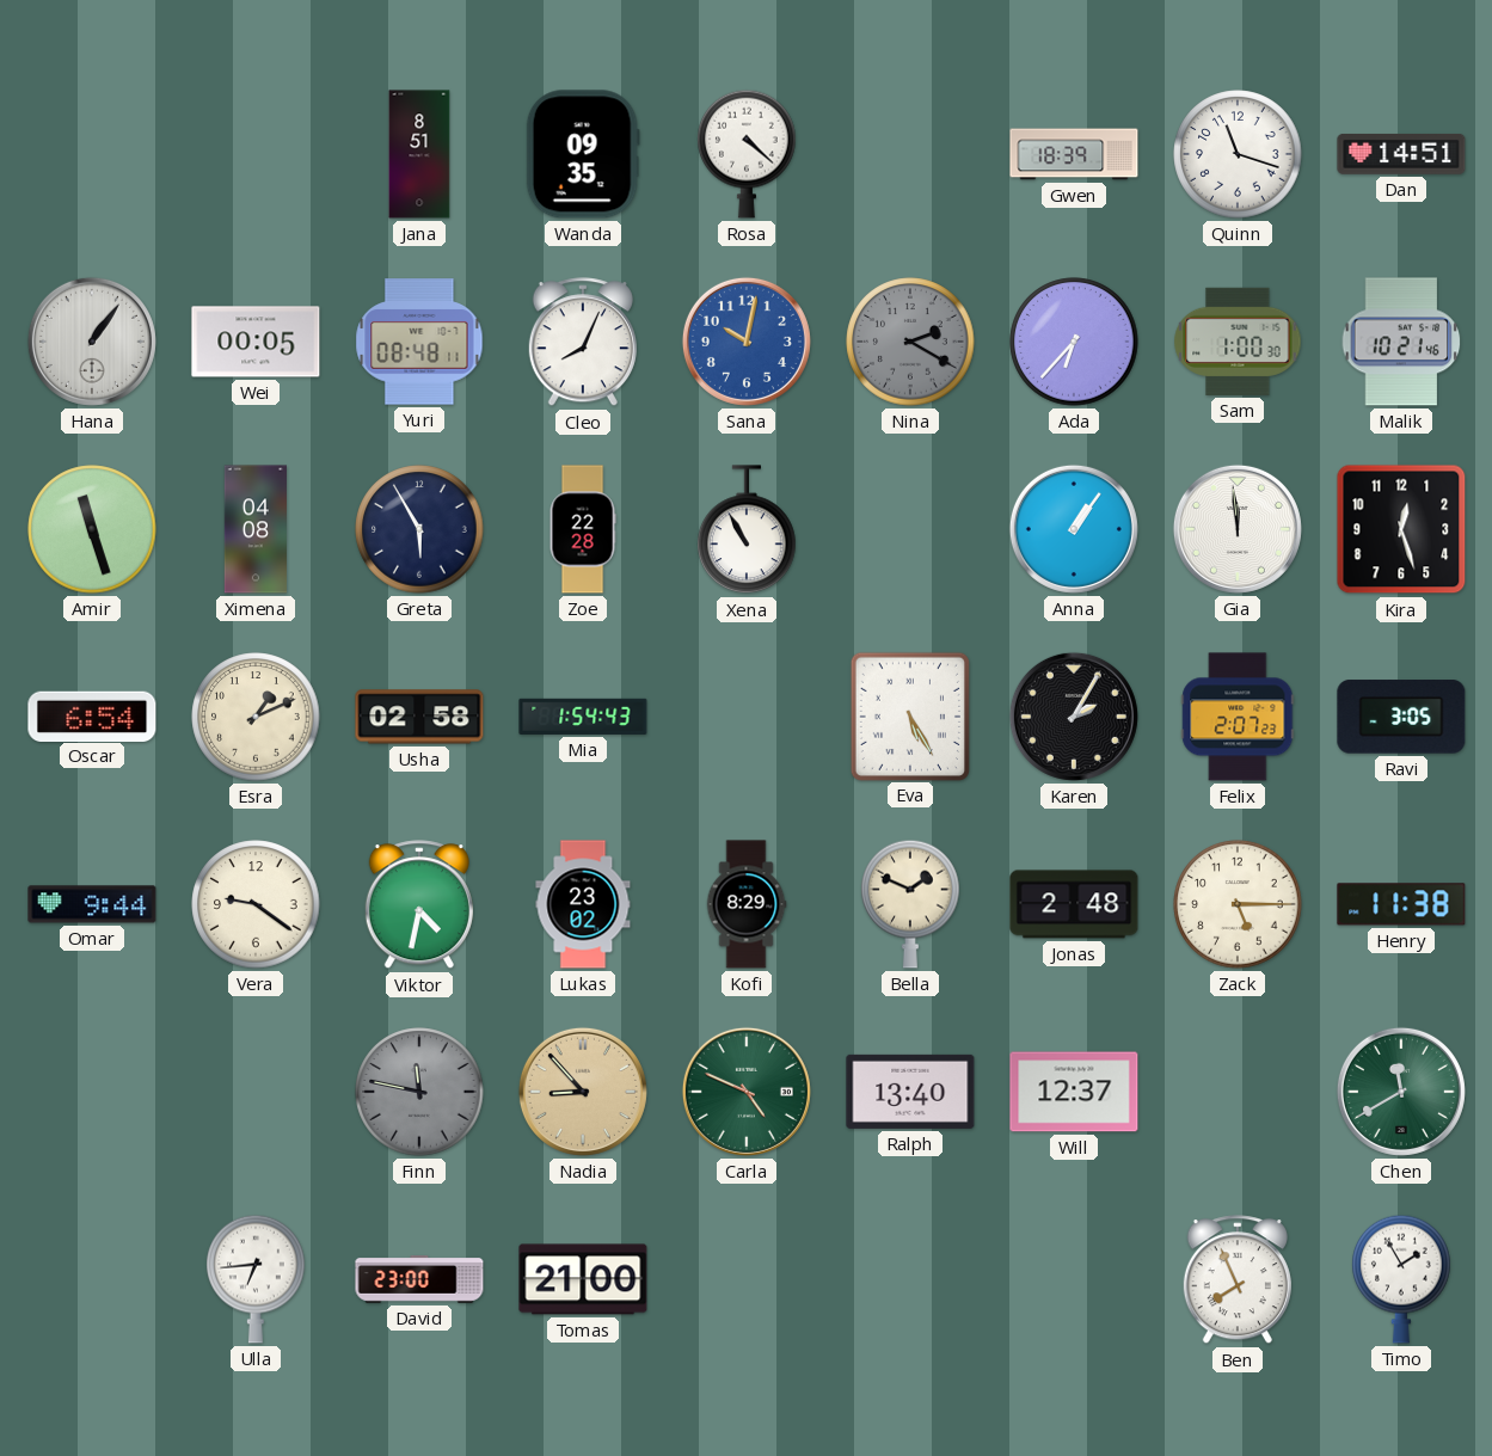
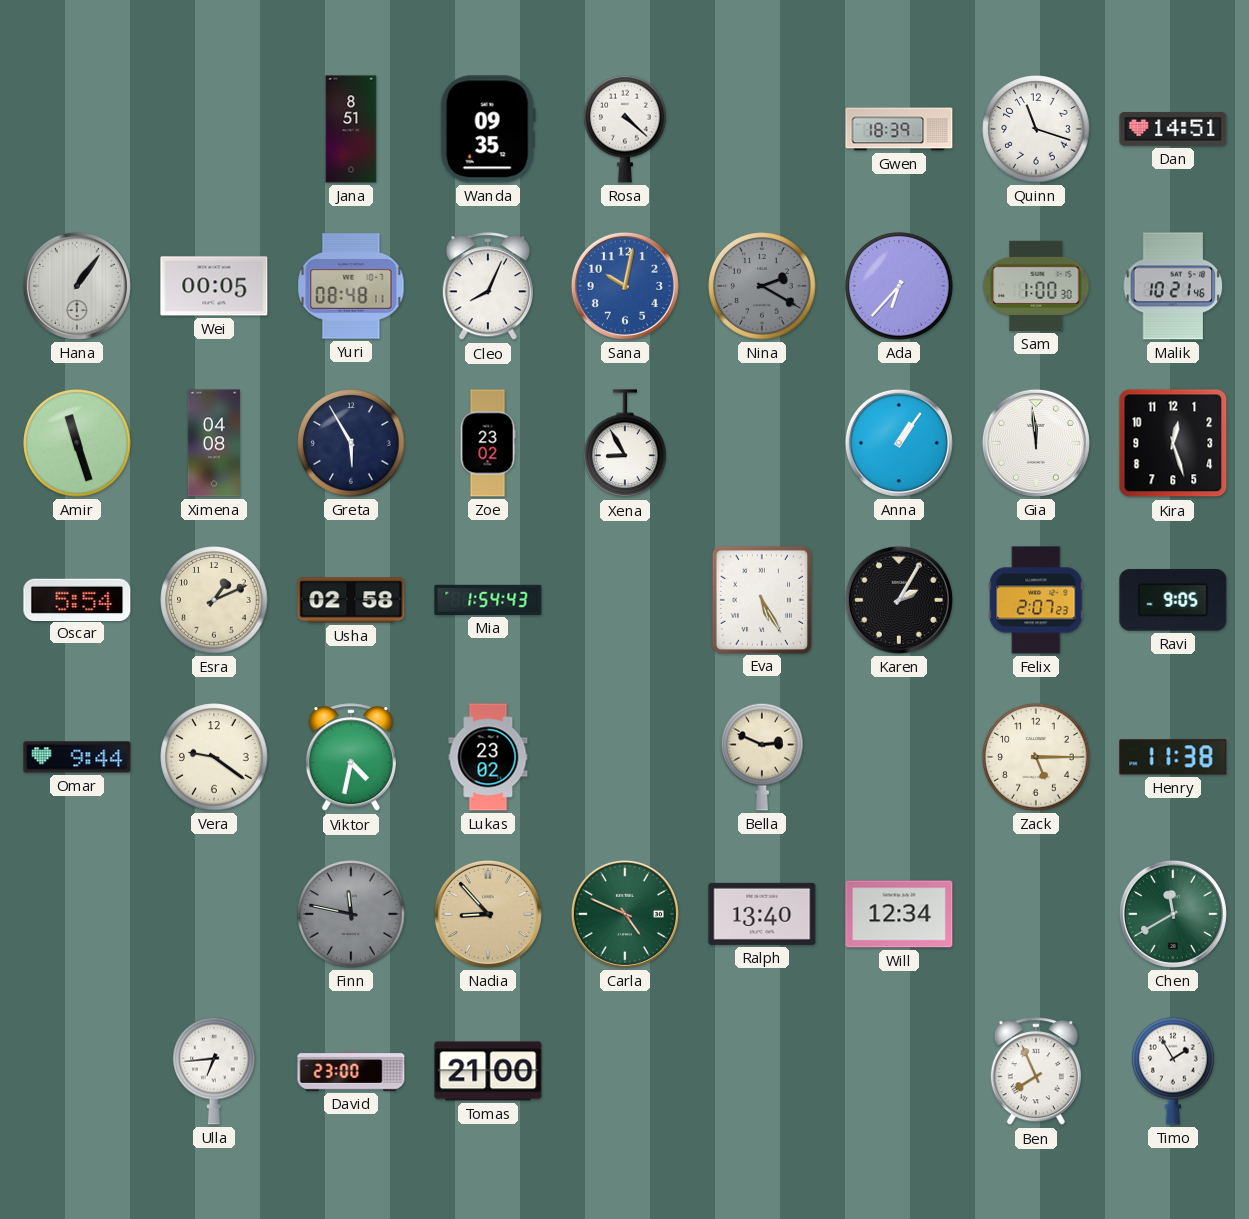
Zoe: 22:28 -> 23:02
Xena: 10:55 -> 8:55
Oscar: 6:54 -> 5:54
Ravi: 3:05 -> 9:05
Kofi: 8:29 -> none
Bella: 1:49 -> 2:49
Jonas: 2:48 -> none
Will: 12:37 -> 12:34
